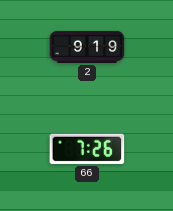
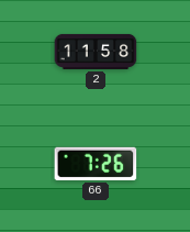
2: 9:19 -> 11:58
